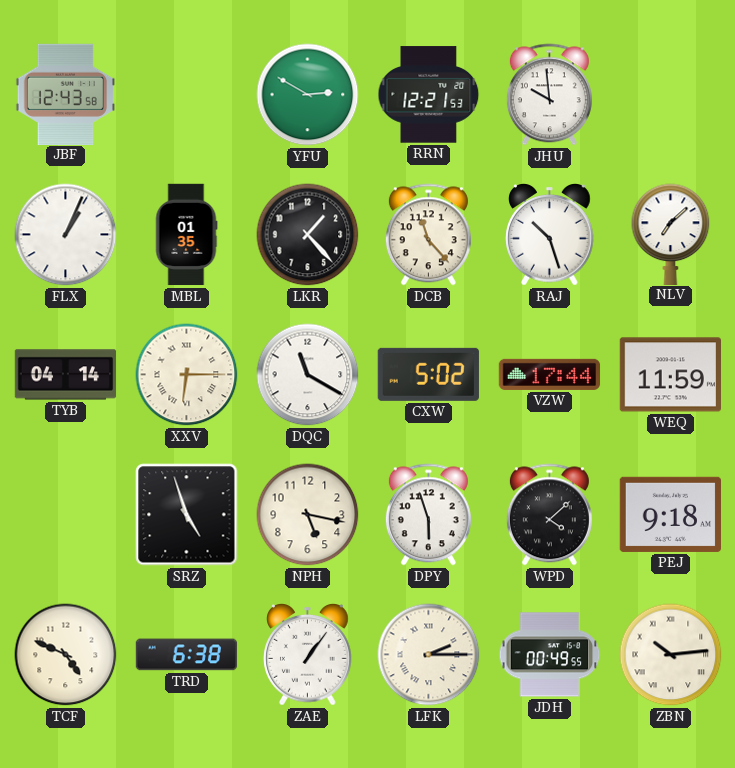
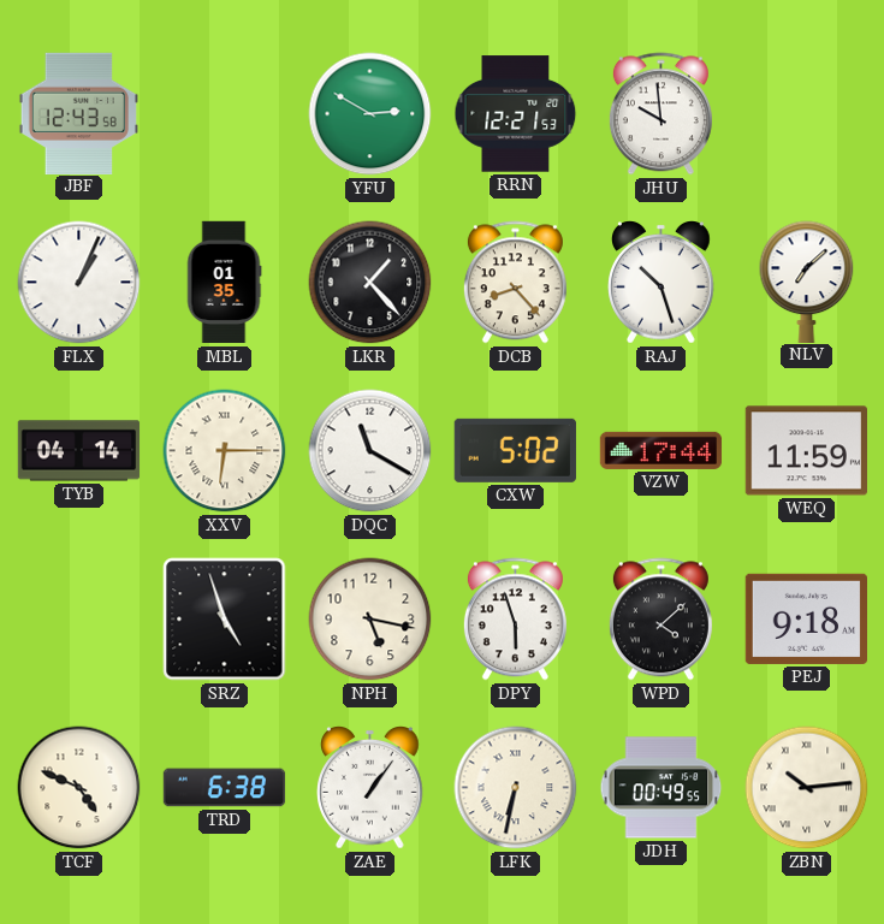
DCB: 11:23 -> 8:23
LFK: 2:15 -> 6:32
